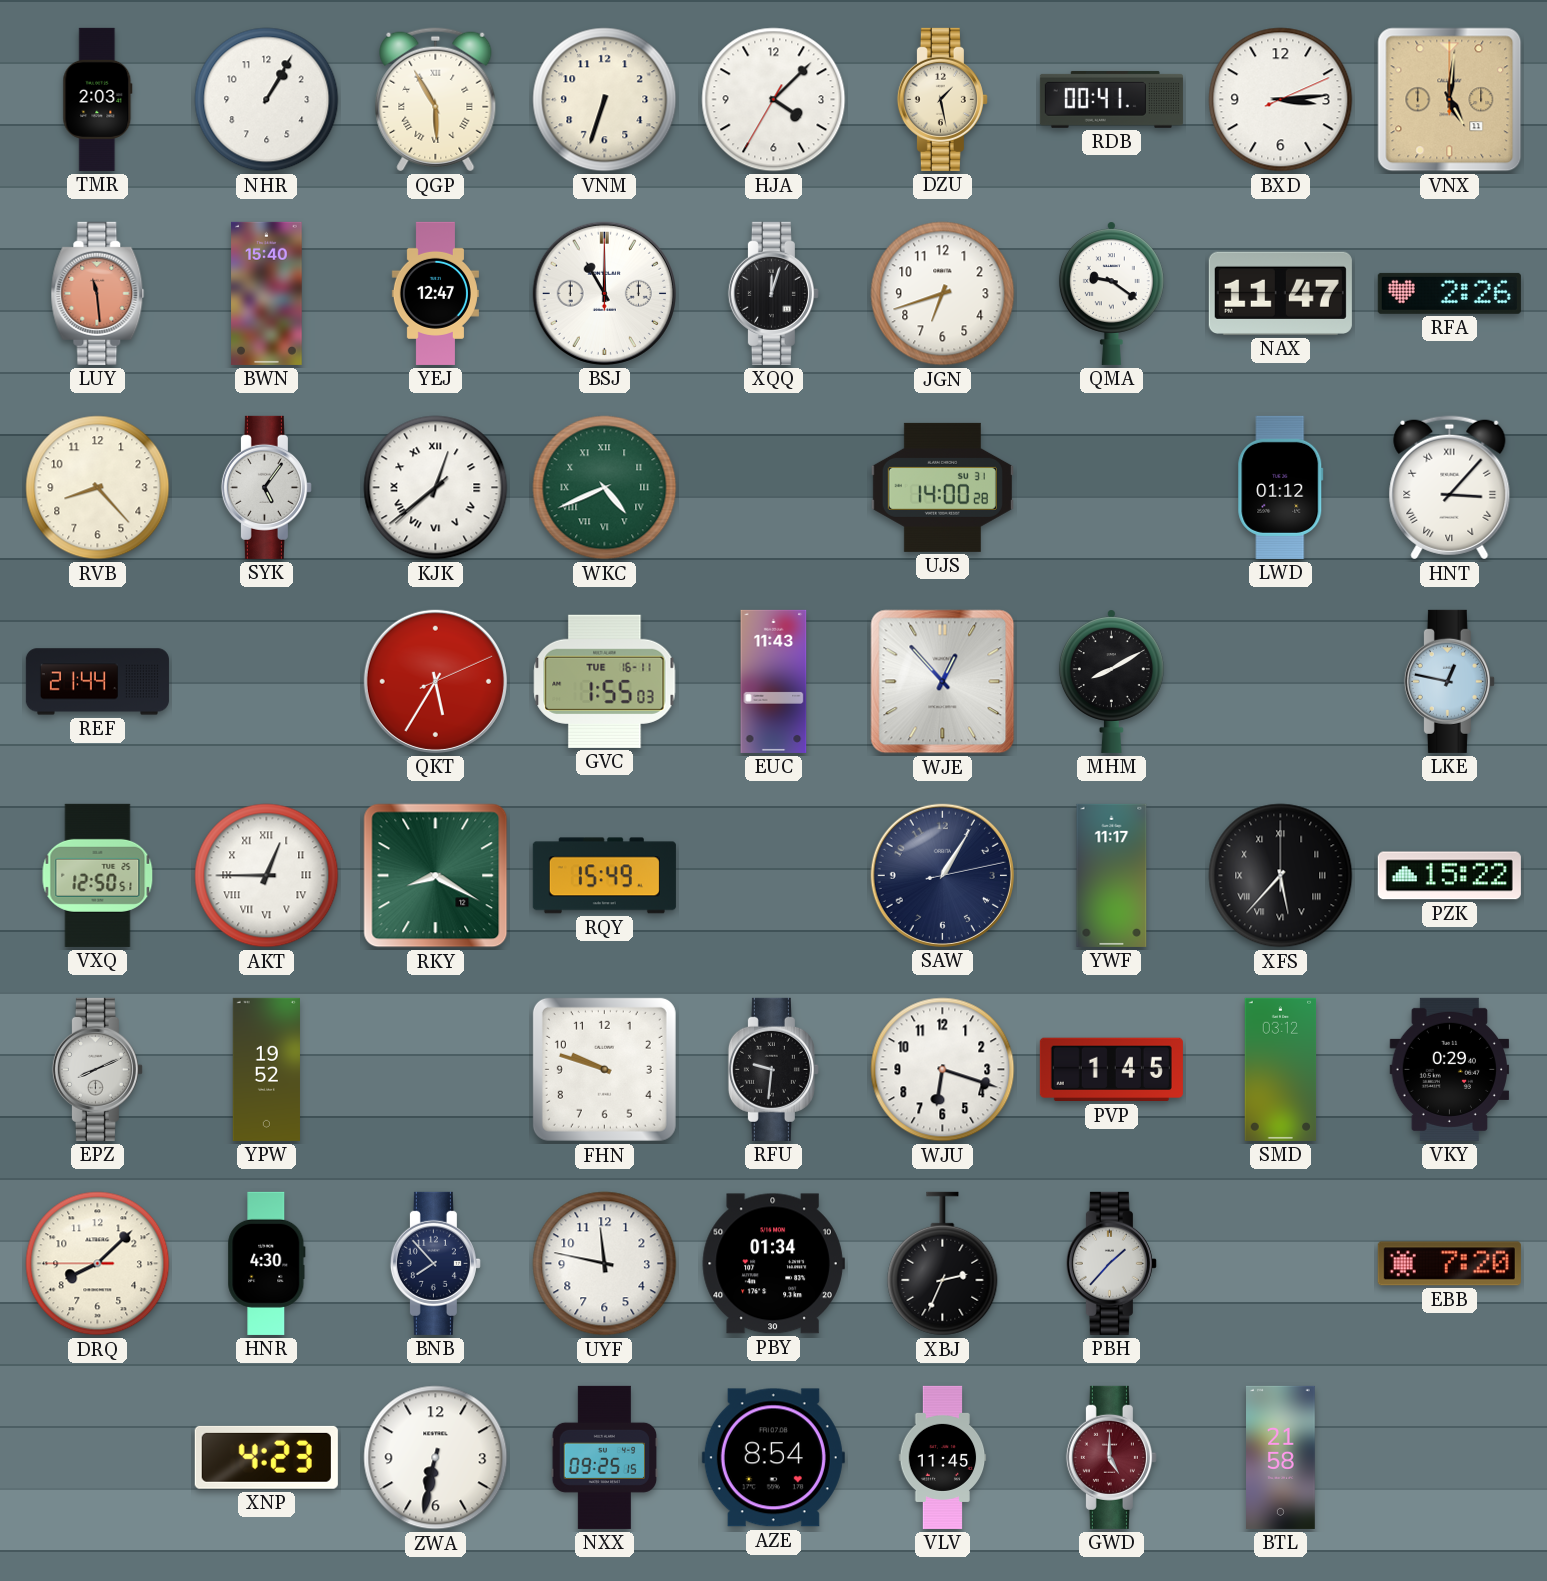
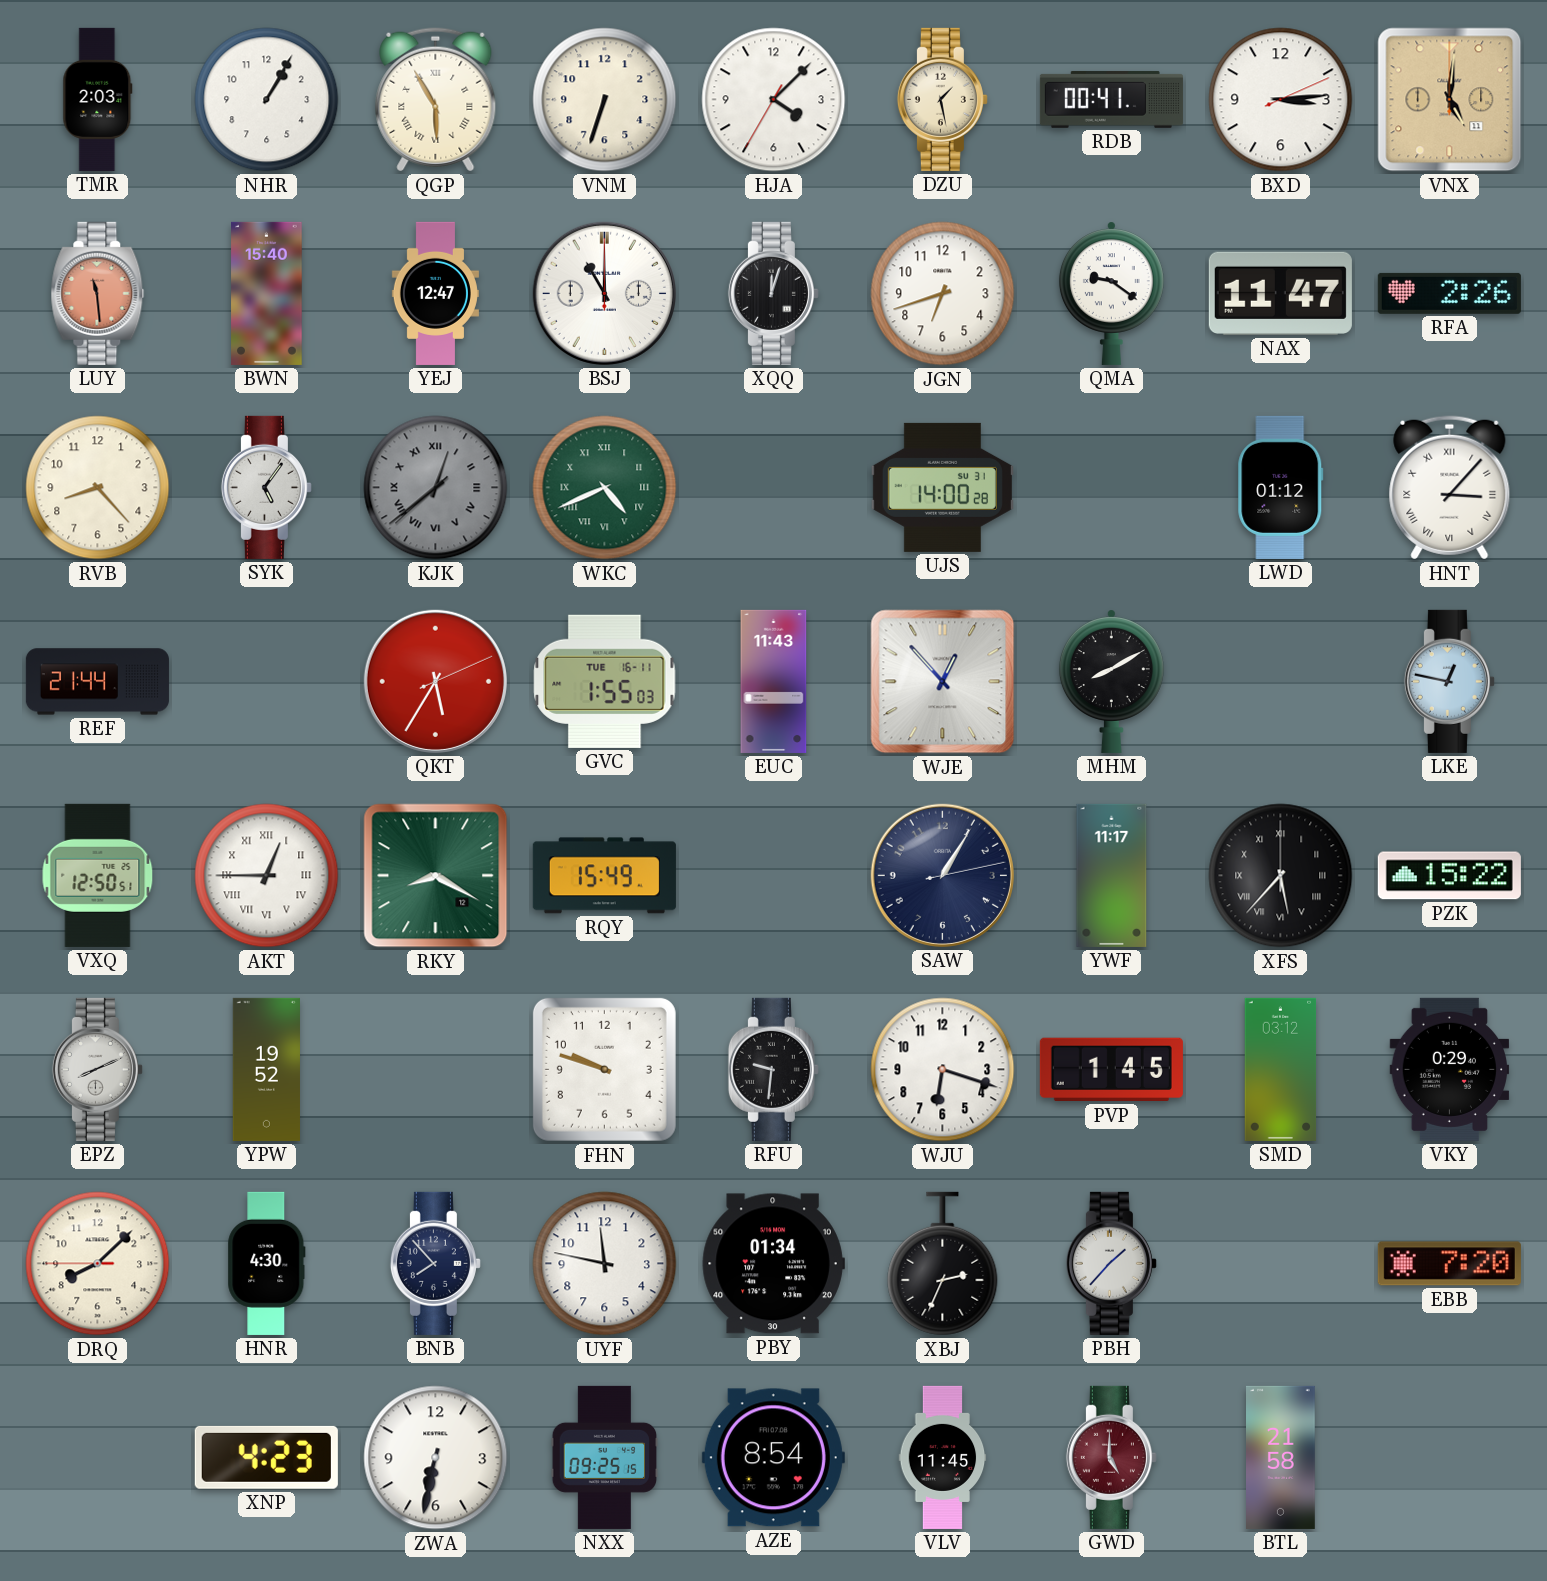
KJK dial: white -> grey
